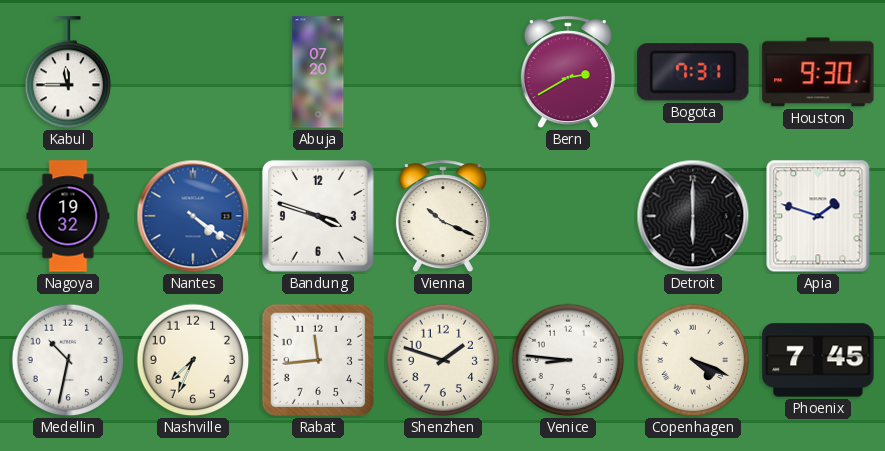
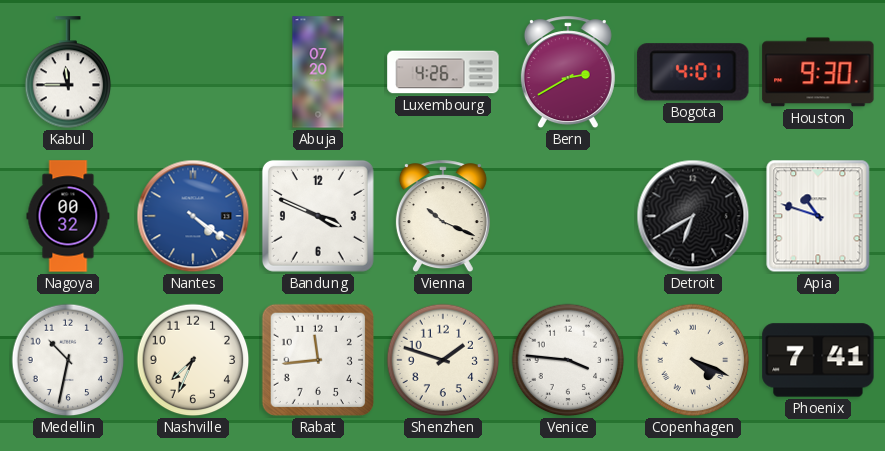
Luxembourg: none -> 4:26
Bogota: 7:31 -> 4:01
Nagoya: 19:32 -> 00:32
Bandung: 3:48 -> 3:49
Detroit: 6:00 -> 6:40
Apia: 1:48 -> 10:48
Venice: 8:46 -> 3:46
Phoenix: 7:45 -> 7:41
